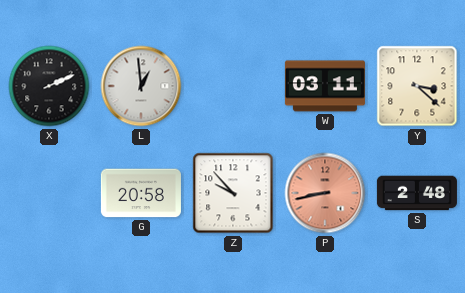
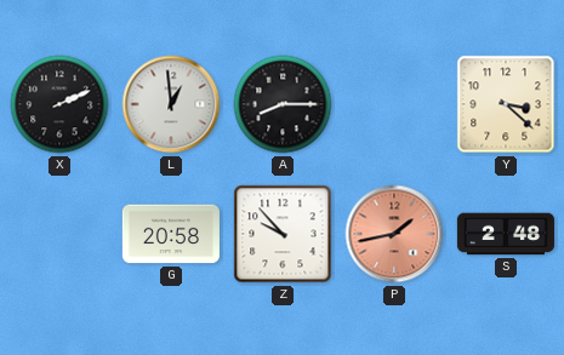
A: none -> 8:15
W: 03:11 -> none
P: 8:43 -> 1:43
